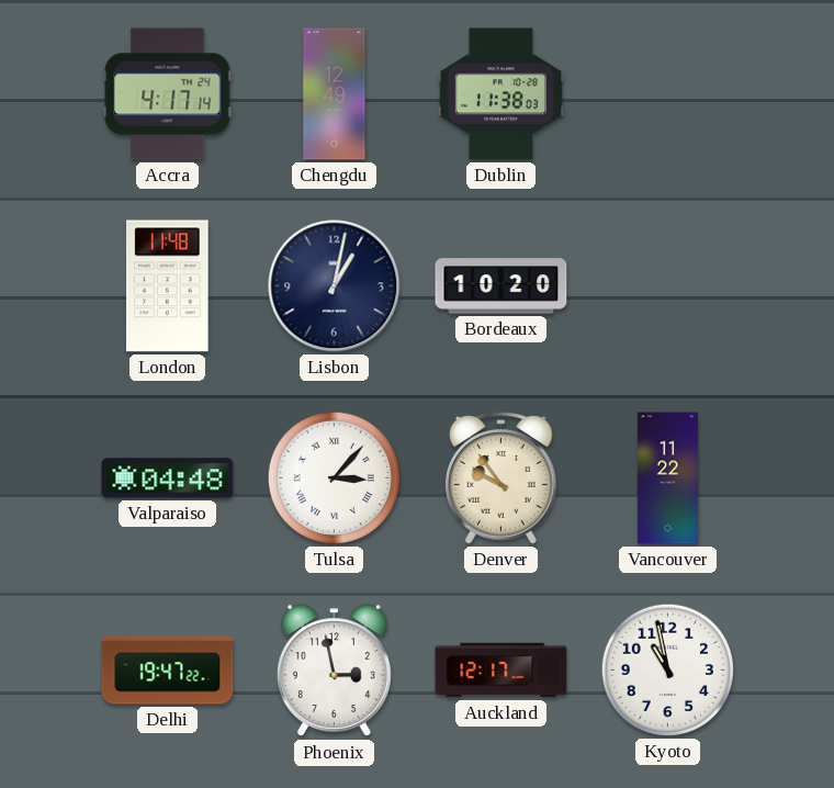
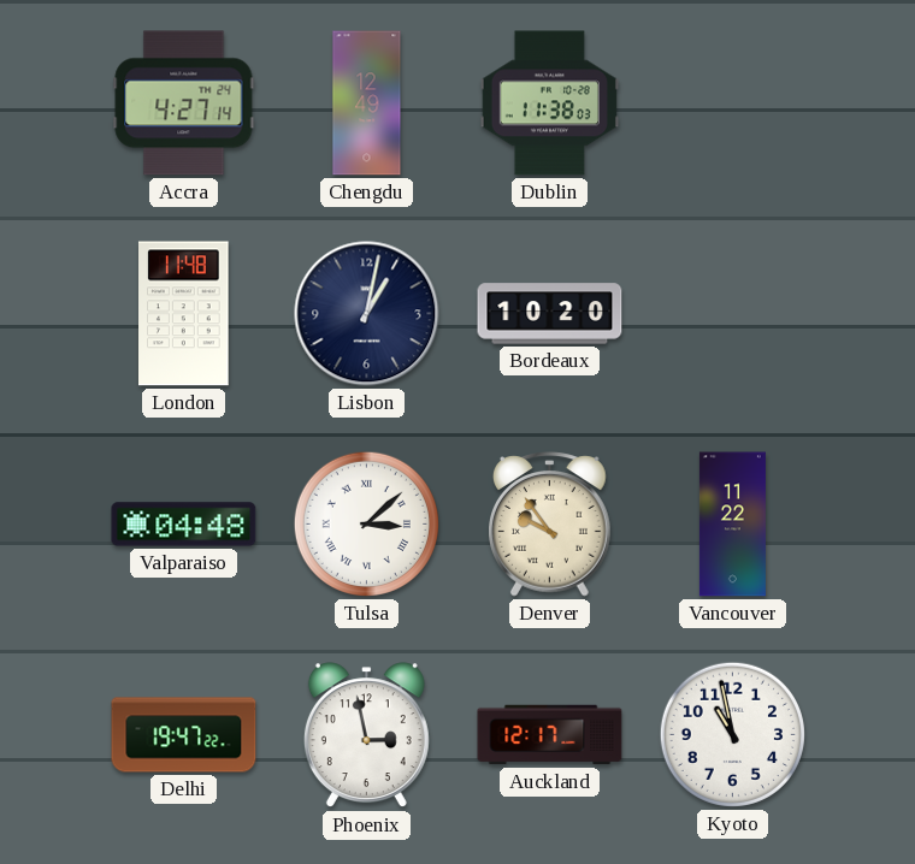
Accra: 4:17 -> 4:27
Tulsa: 3:07 -> 3:08
